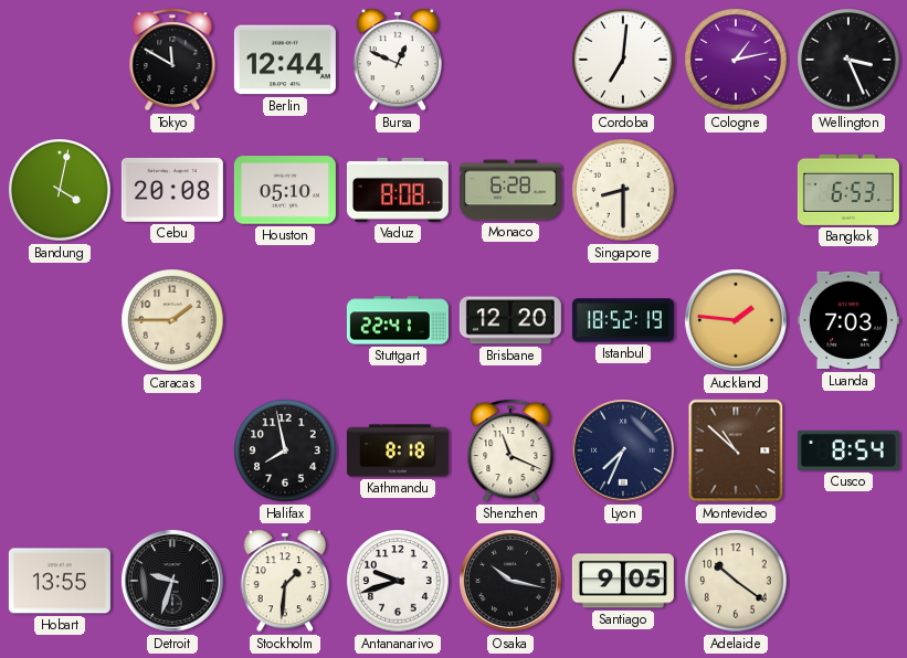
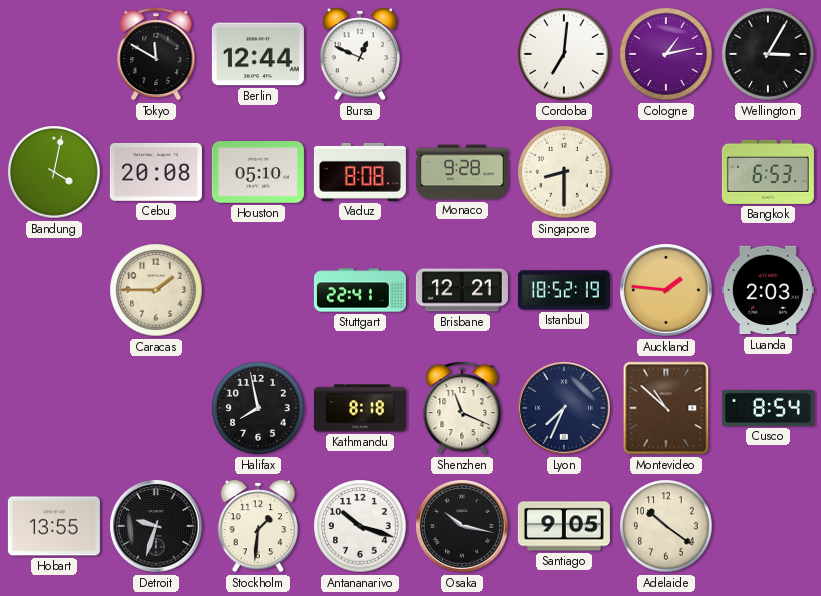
Wellington: 3:26 -> 3:05
Monaco: 6:28 -> 9:28
Brisbane: 12:20 -> 12:21
Luanda: 7:03 -> 2:03
Antananarivo: 9:42 -> 10:18
